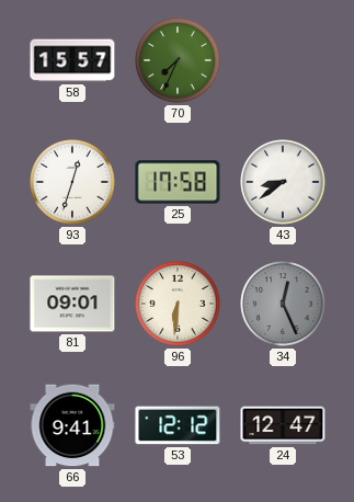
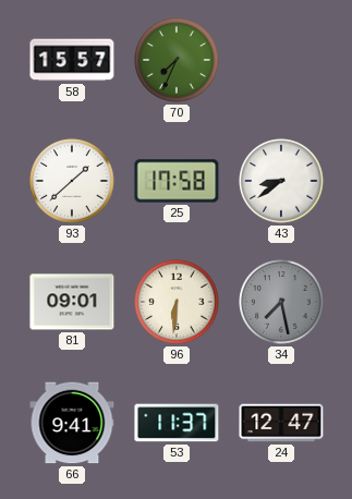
93: 12:33 -> 1:38
34: 12:26 -> 7:28
53: 12:12 -> 11:37
